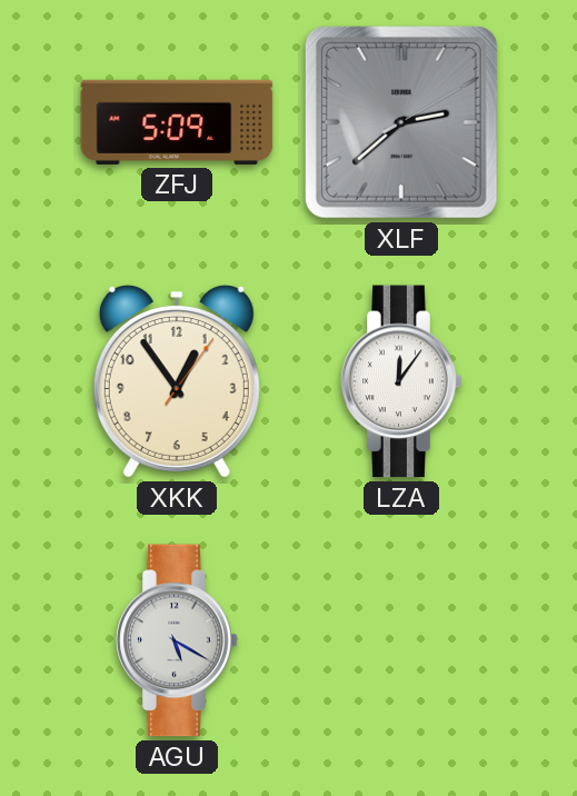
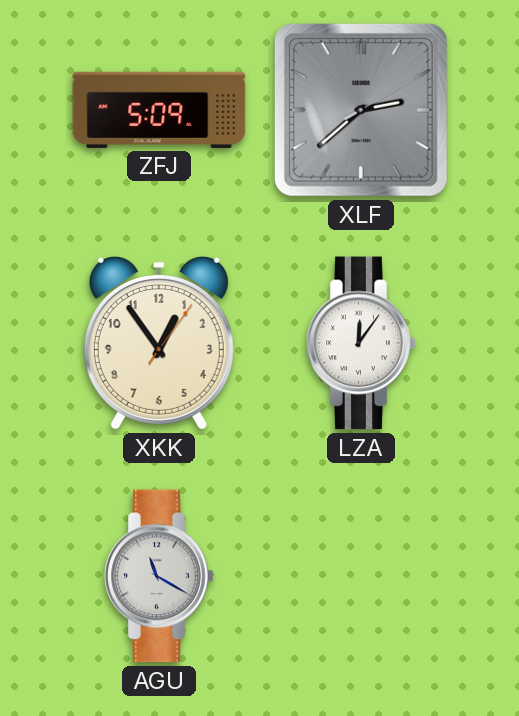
AGU: 5:20 -> 11:20
